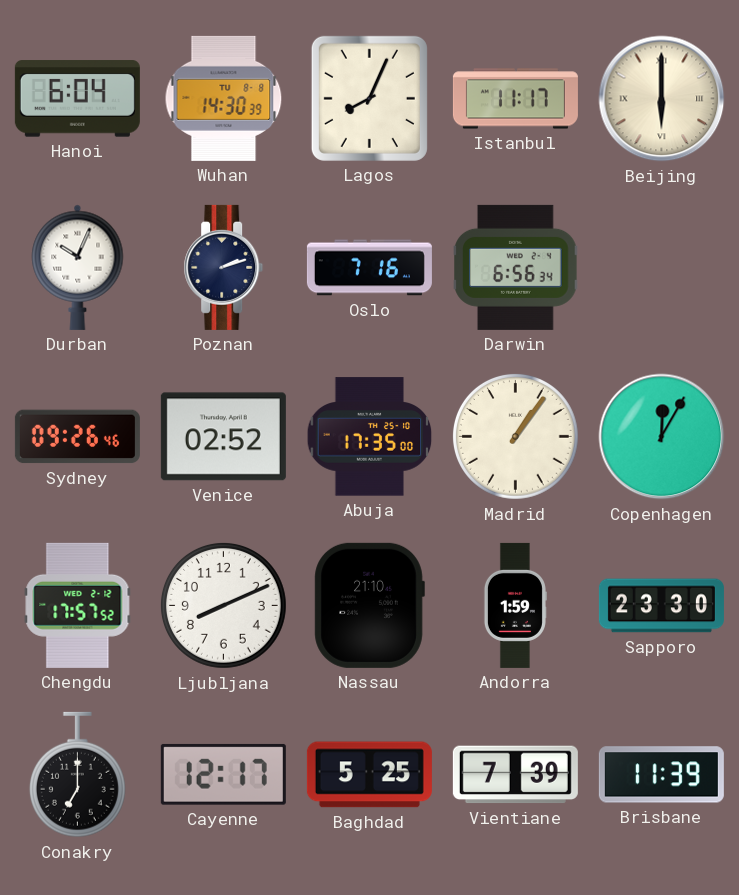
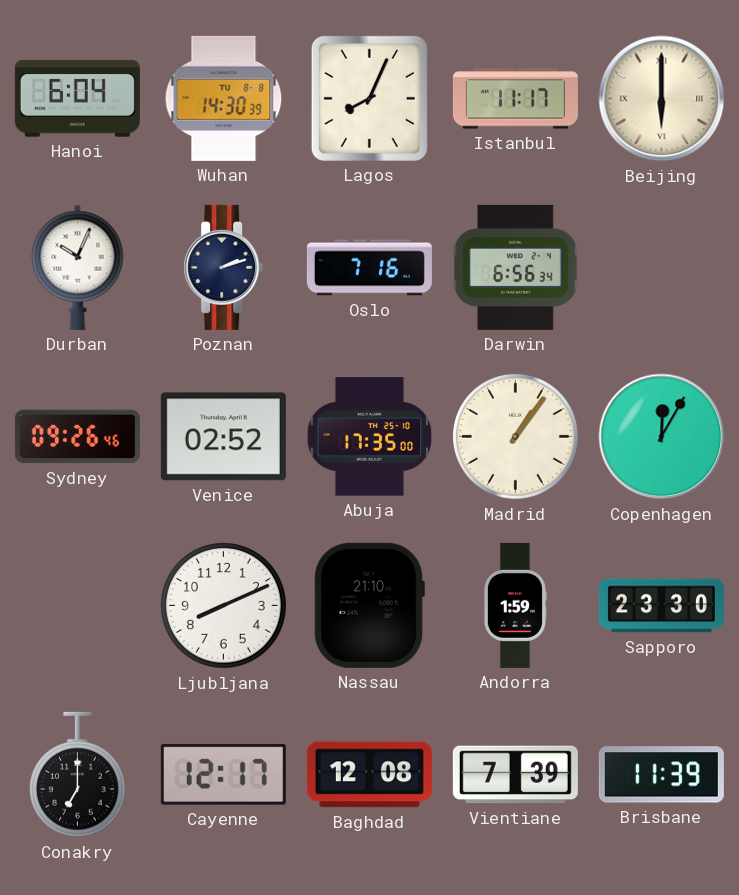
Chengdu: 17:57 -> none
Baghdad: 5:25 -> 12:08
